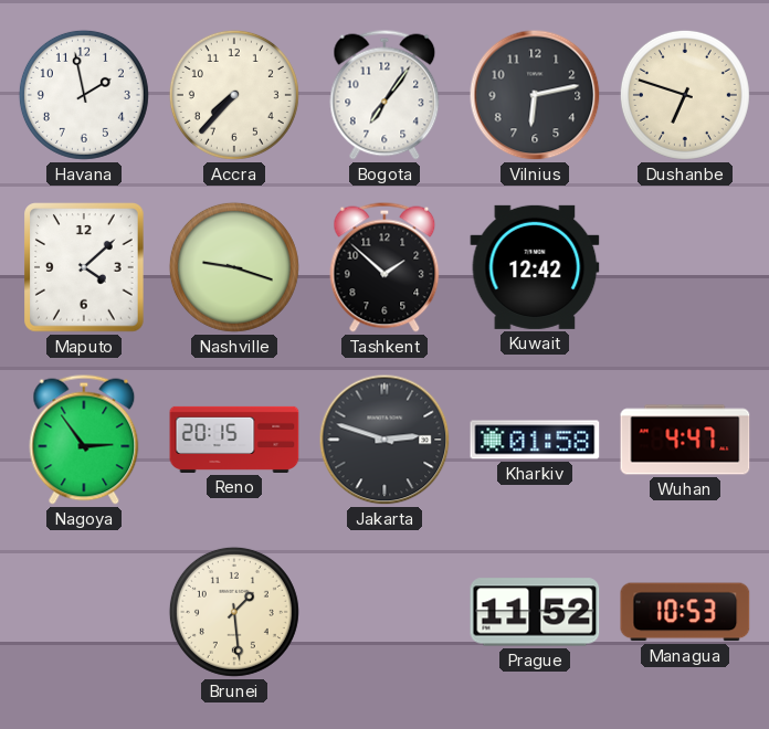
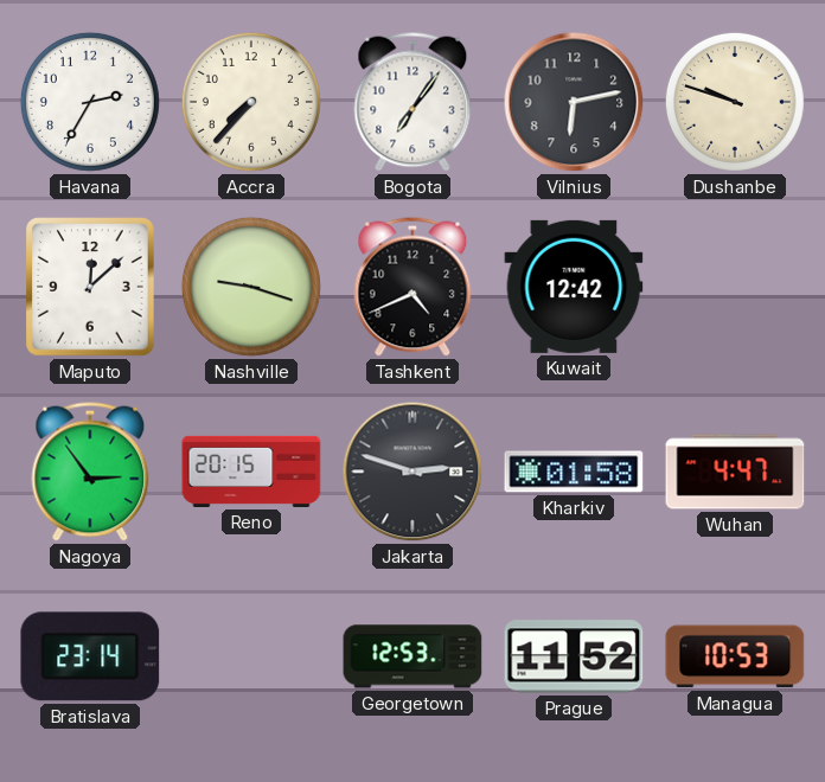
Havana: 1:58 -> 2:35
Dushanbe: 6:48 -> 9:48
Maputo: 4:08 -> 12:08
Tashkent: 1:52 -> 4:41
Bratislava: none -> 23:14
Brunei: 1:29 -> none
Georgetown: none -> 12:53
